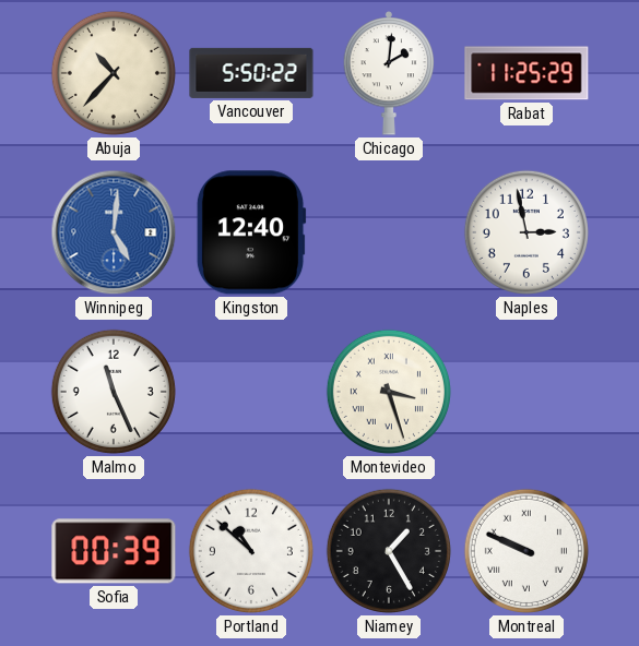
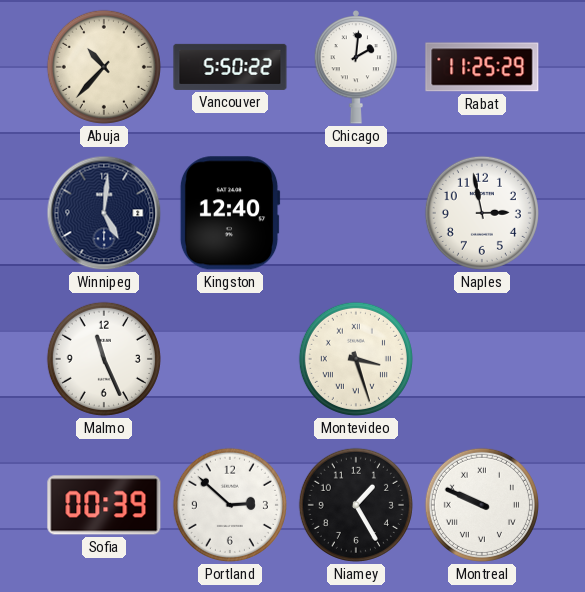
Winnipeg dial: blue -> navy
Portland: 10:52 -> 2:52
